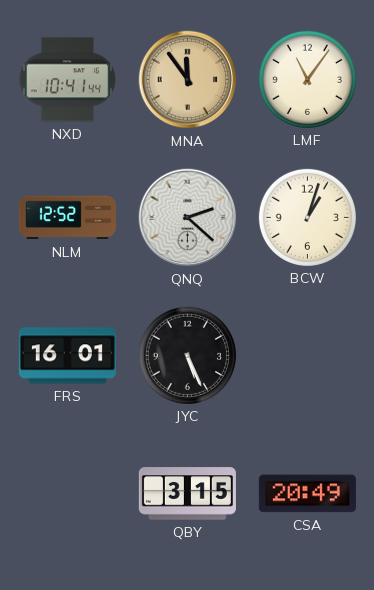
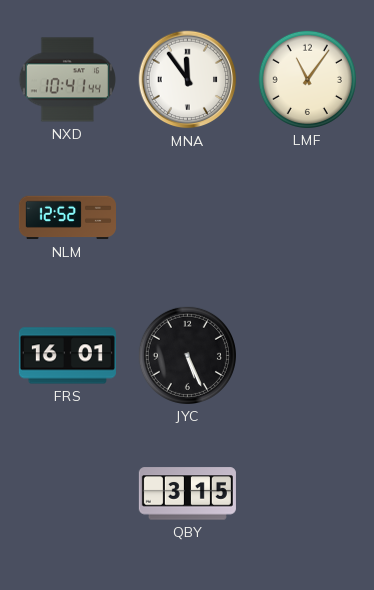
MNA dial: champagne -> white
QNQ: 2:22 -> none
BCW: 1:03 -> none
CSA: 20:49 -> none
